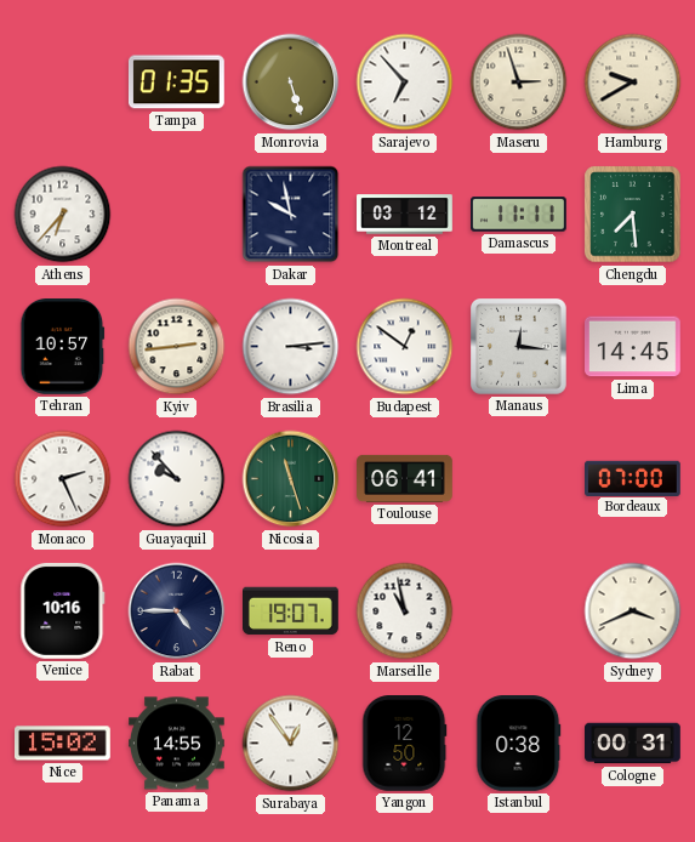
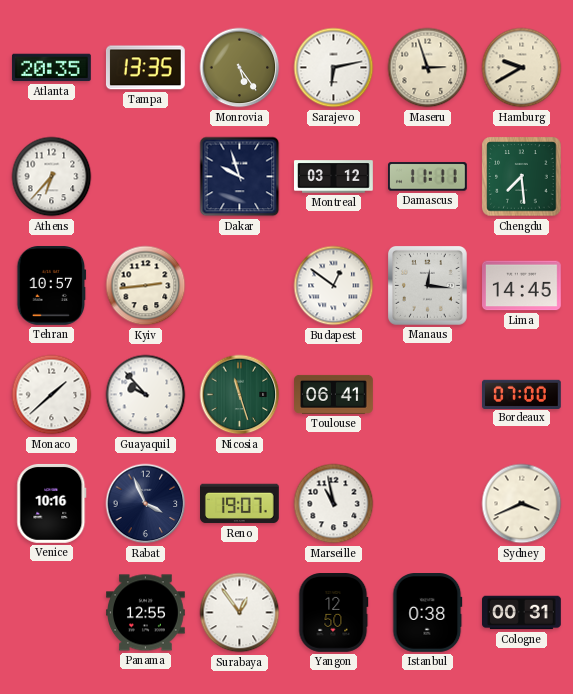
Atlanta: none -> 20:35
Tampa: 01:35 -> 13:35
Monrovia: 5:27 -> 5:24
Sarajevo: 6:53 -> 6:13
Dakar: 9:58 -> 9:57
Brasilia: 3:14 -> none
Monaco: 2:26 -> 1:38
Rabat: 4:45 -> 3:56
Nice: 15:02 -> none
Panama: 14:55 -> 12:55
